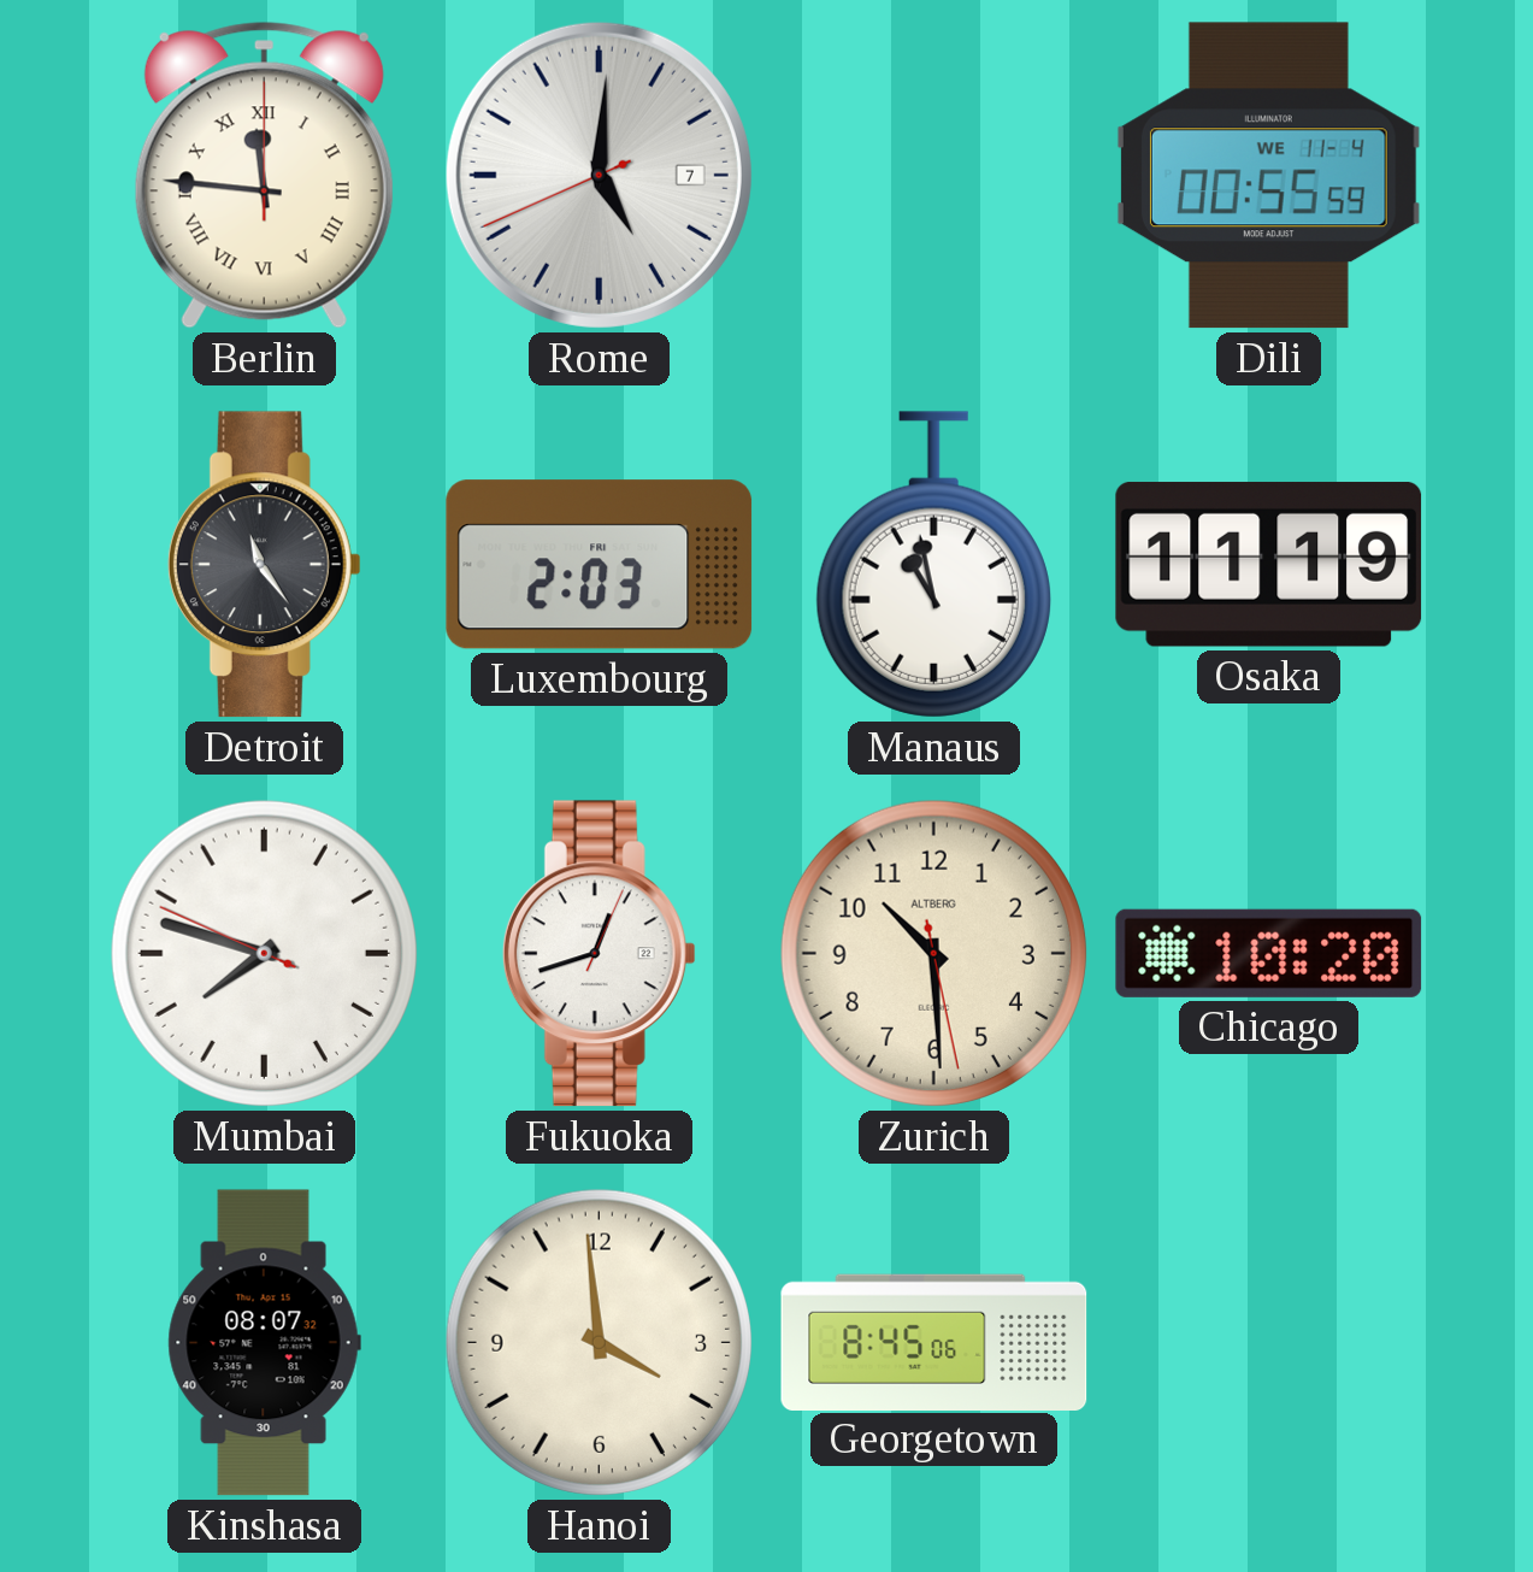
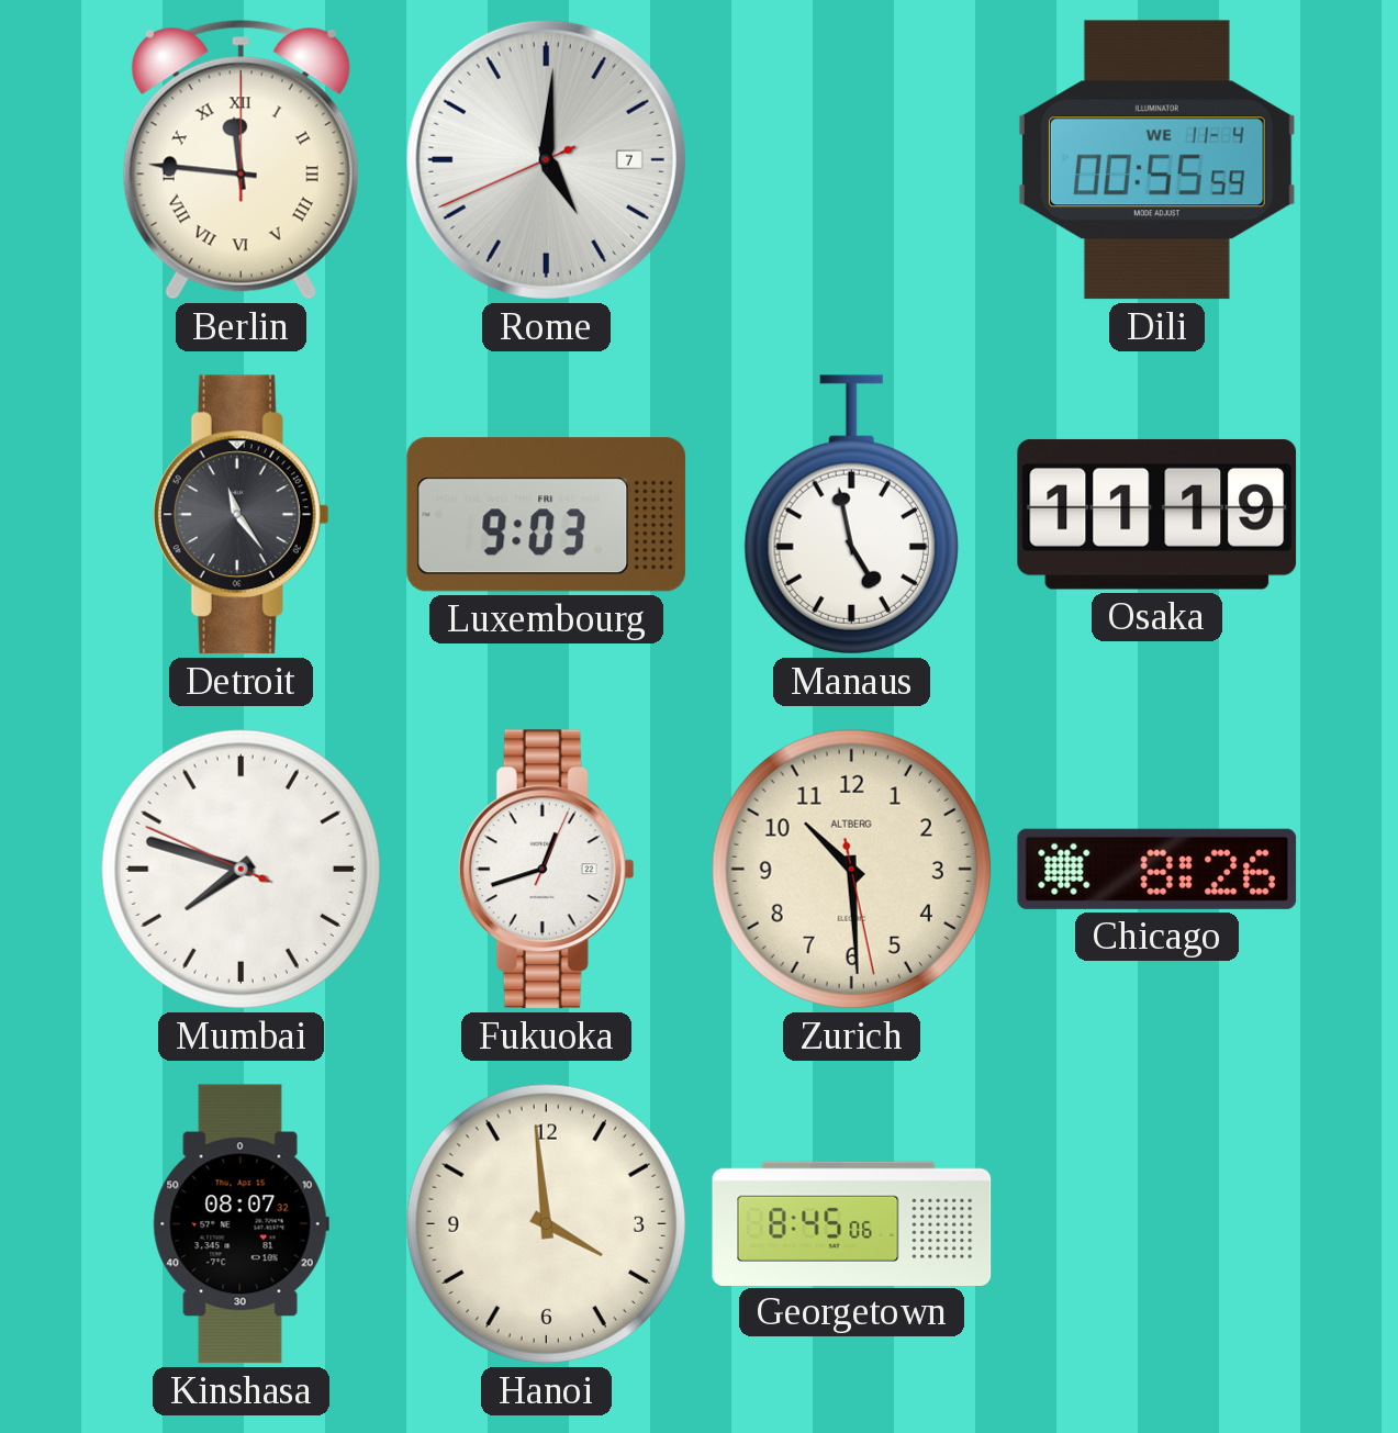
Luxembourg: 2:03 -> 9:03
Manaus: 10:58 -> 4:58
Chicago: 10:20 -> 8:26
